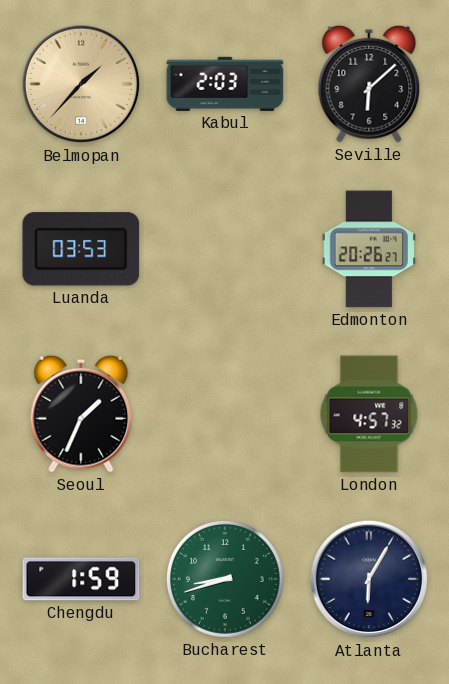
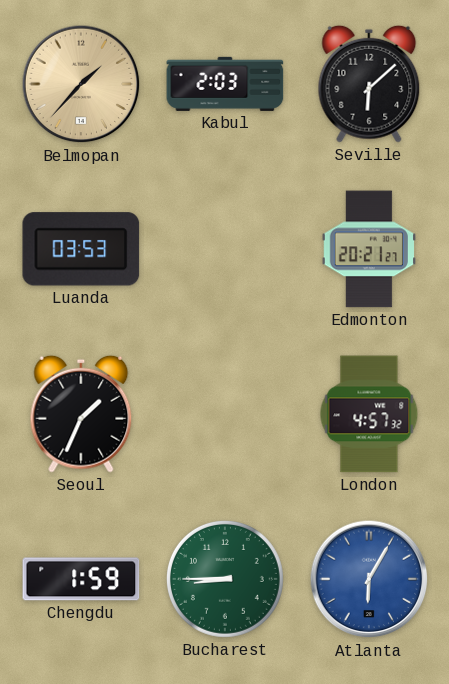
Edmonton: 20:26 -> 20:21
Bucharest: 8:42 -> 8:45
Atlanta dial: navy -> blue
